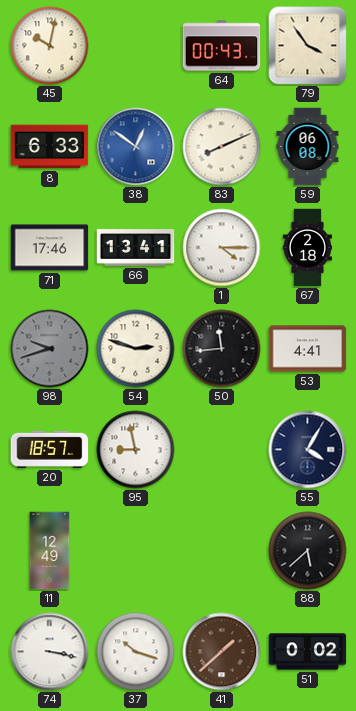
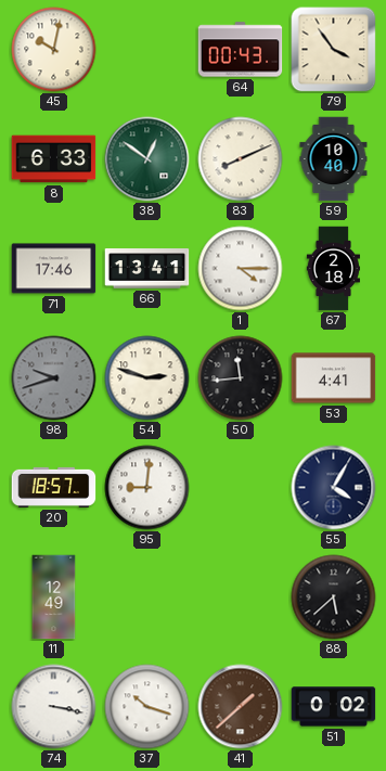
38 dial: blue -> green
59: 06:08 -> 10:40
95: 8:58 -> 9:01
